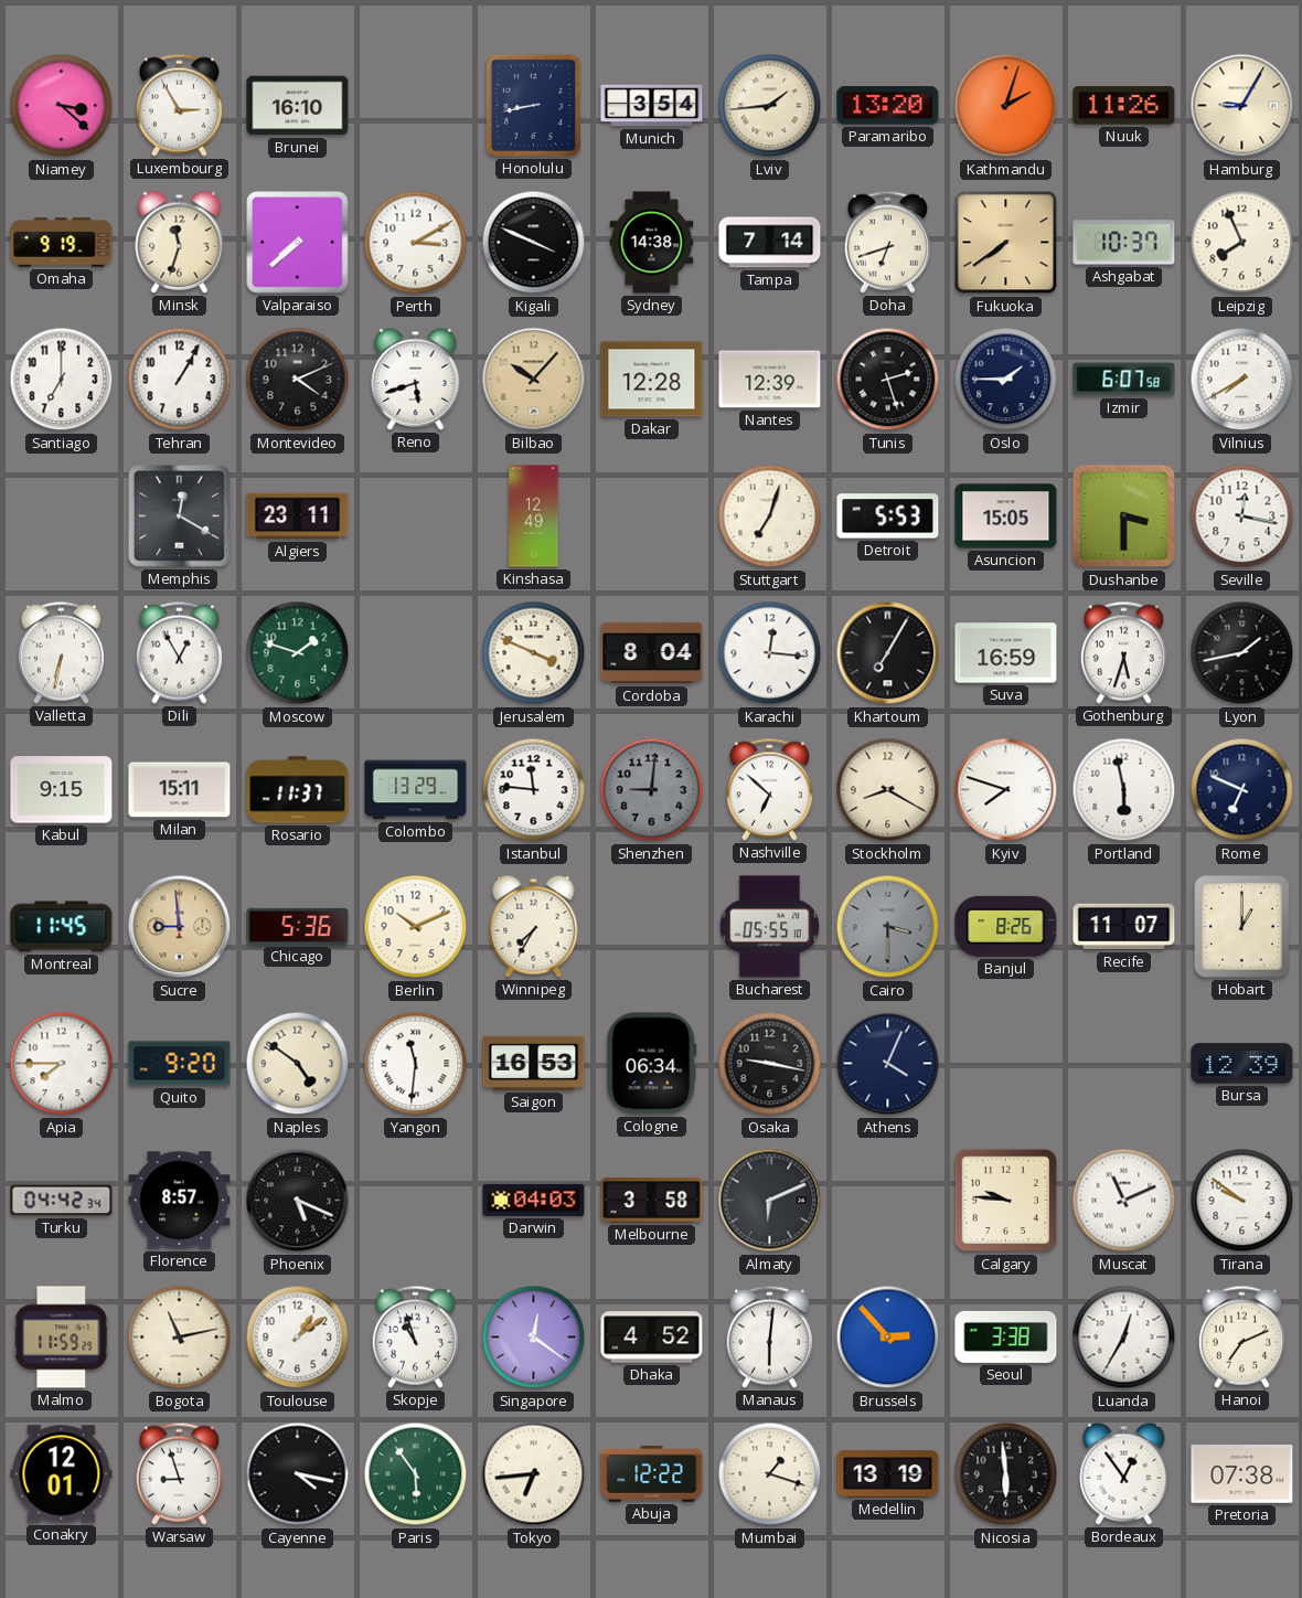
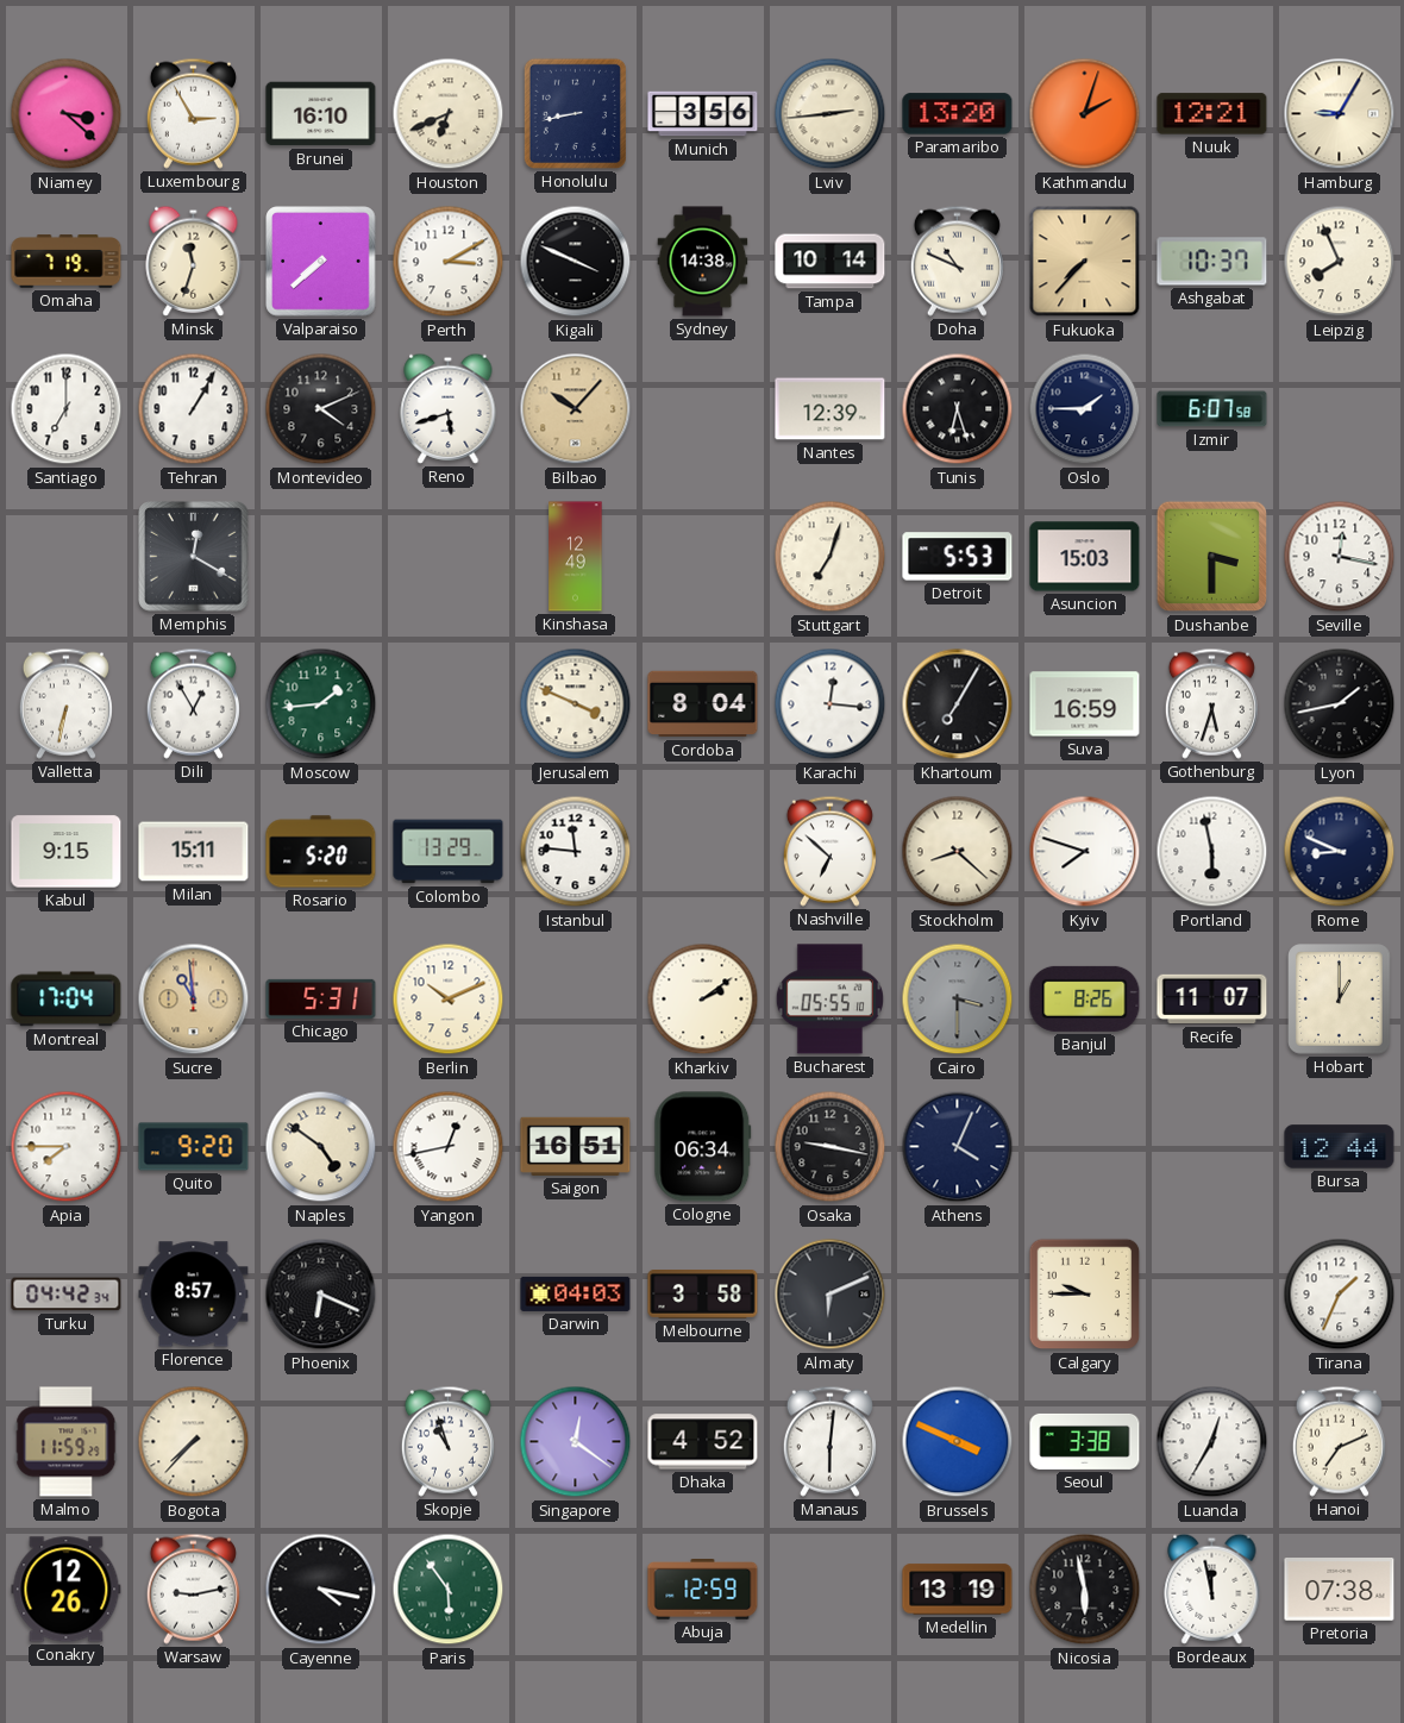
Houston: none -> 6:41
Munich: 3:54 -> 3:56
Lviv: 1:44 -> 2:44
Nuuk: 11:26 -> 12:21
Omaha: 9:19 -> 7:19
Tampa: 7:14 -> 10:14
Doha: 6:42 -> 10:49
Fukuoka: 7:39 -> 7:37
Dakar: 12:28 -> none
Tunis: 2:27 -> 6:27
Vilnius: 7:40 -> none
Algiers: 23:11 -> none
Asuncion: 15:05 -> 15:03
Moscow: 1:48 -> 1:44
Rosario: 11:37 -> 5:20
Shenzhen: 9:01 -> none
Stockholm: 8:20 -> 8:22
Rome: 6:49 -> 8:49
Montreal: 11:45 -> 17:04
Sucre: 8:59 -> 10:59
Chicago: 5:36 -> 5:31
Winnipeg: 7:35 -> none
Kharkiv: none -> 2:09
Yangon: 11:31 -> 12:43
Saigon: 16:53 -> 16:51
Bursa: 12:39 -> 12:44
Phoenix: 5:19 -> 6:19
Calgary: 9:46 -> 9:45
Muscat: 11:11 -> none
Tirana: 9:51 -> 1:34
Bogota: 11:13 -> 7:37
Toulouse: 1:09 -> none
Brussels: 2:53 -> 3:49
Conakry: 12:01 -> 12:26
Warsaw: 8:57 -> 9:13
Tokyo: 6:44 -> none
Abuja: 12:22 -> 12:59
Mumbai: 1:18 -> none
Nicosia: 5:59 -> 5:58
Bordeaux: 12:54 -> 11:58
